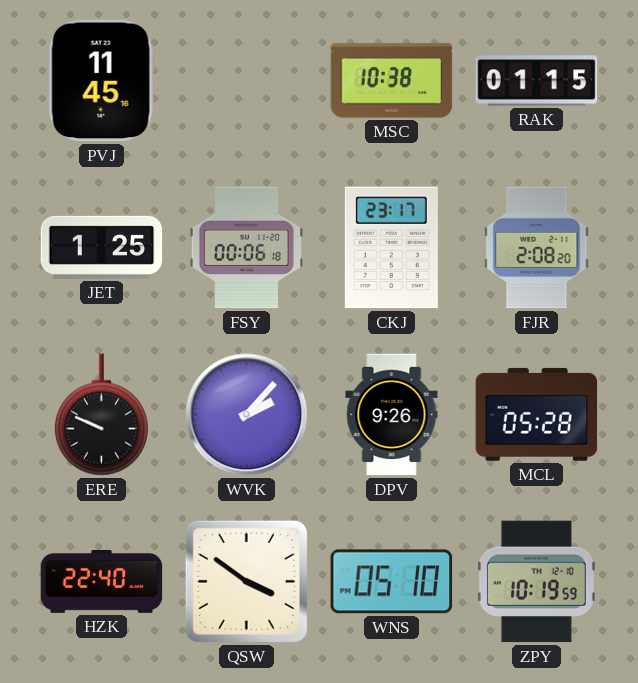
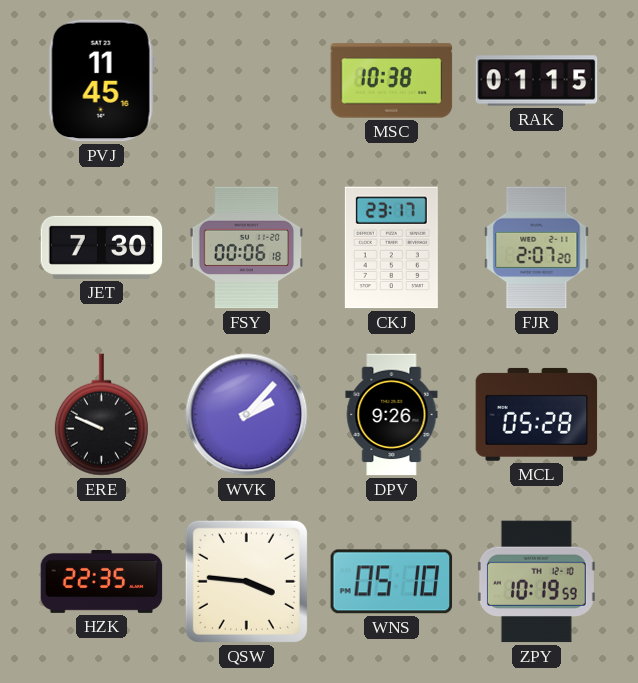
JET: 1:25 -> 7:30
FJR: 2:08 -> 2:07
HZK: 22:40 -> 22:35
QSW: 3:51 -> 3:46
